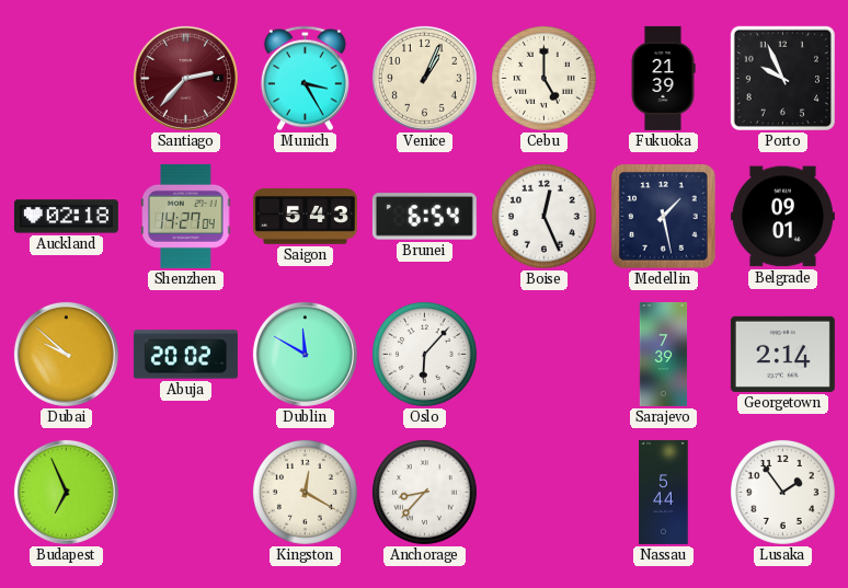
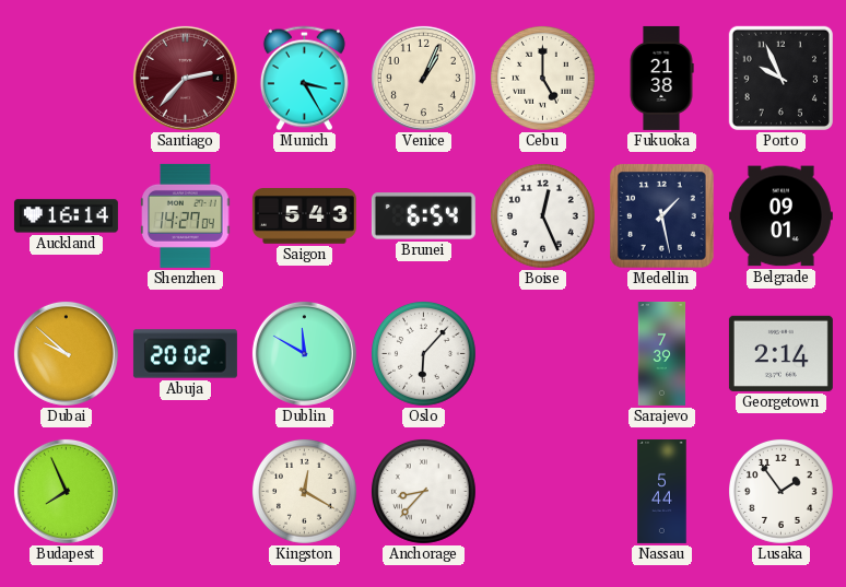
Fukuoka: 21:39 -> 21:38
Auckland: 02:18 -> 16:14
Budapest: 6:56 -> 7:56
